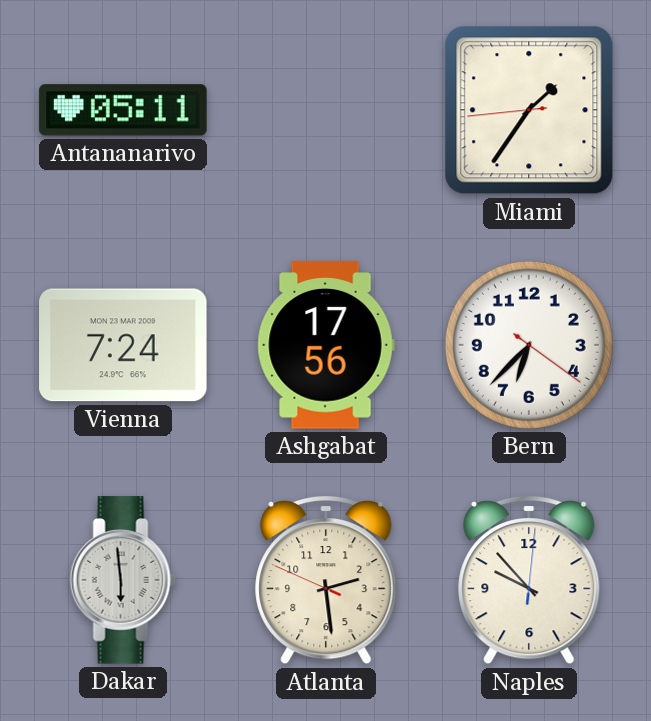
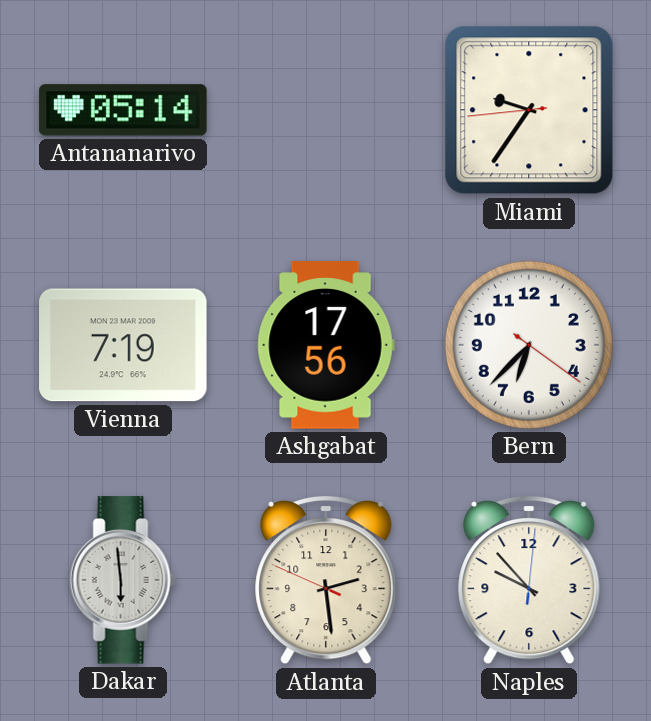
Antananarivo: 05:11 -> 05:14
Miami: 1:35 -> 9:35
Vienna: 7:24 -> 7:19
